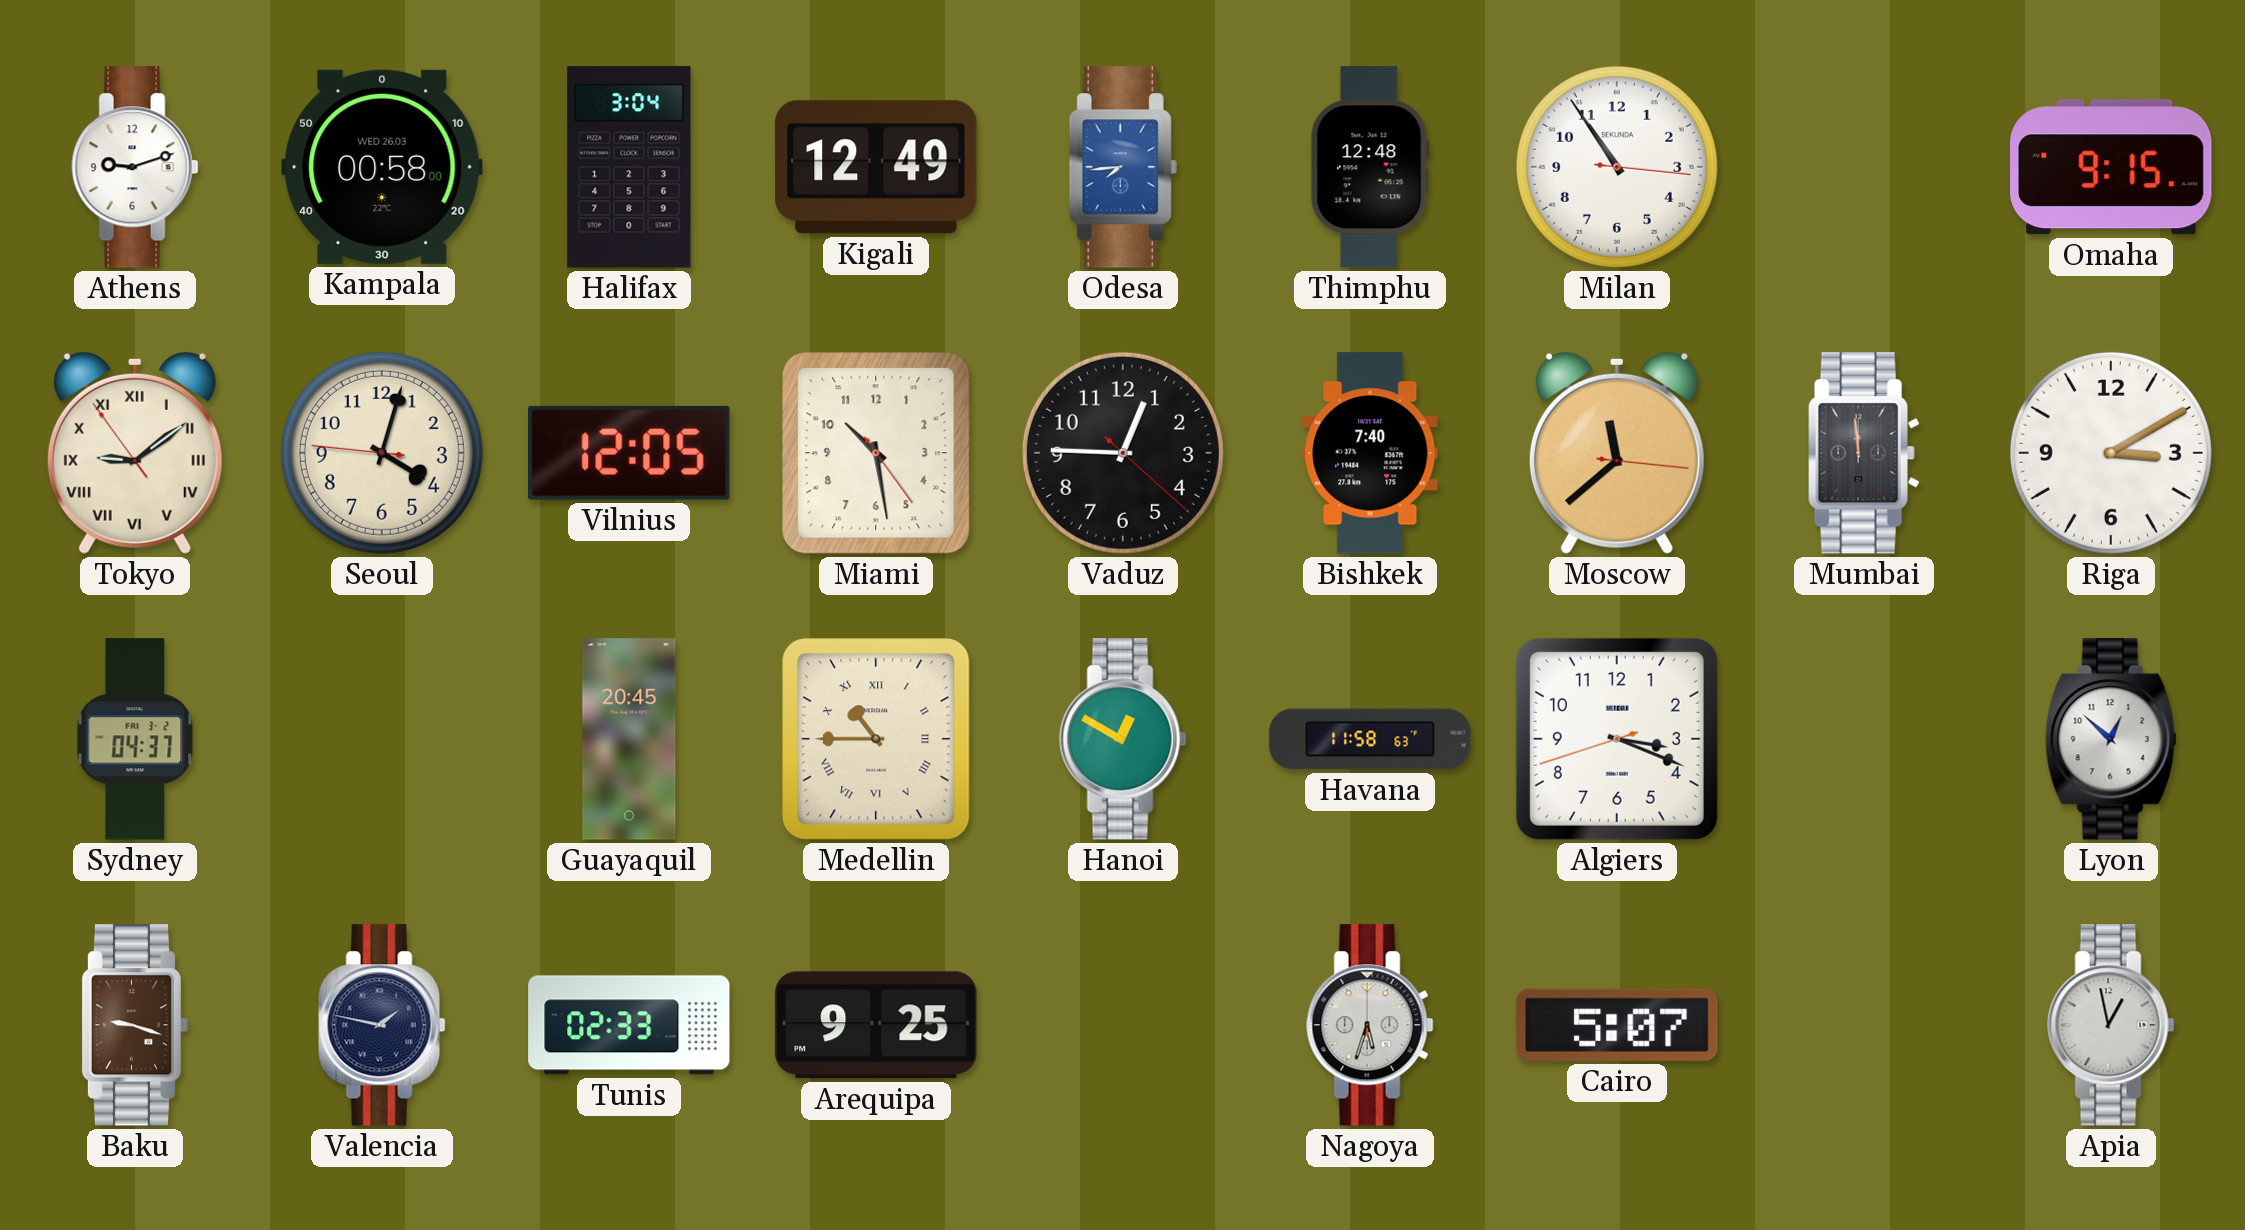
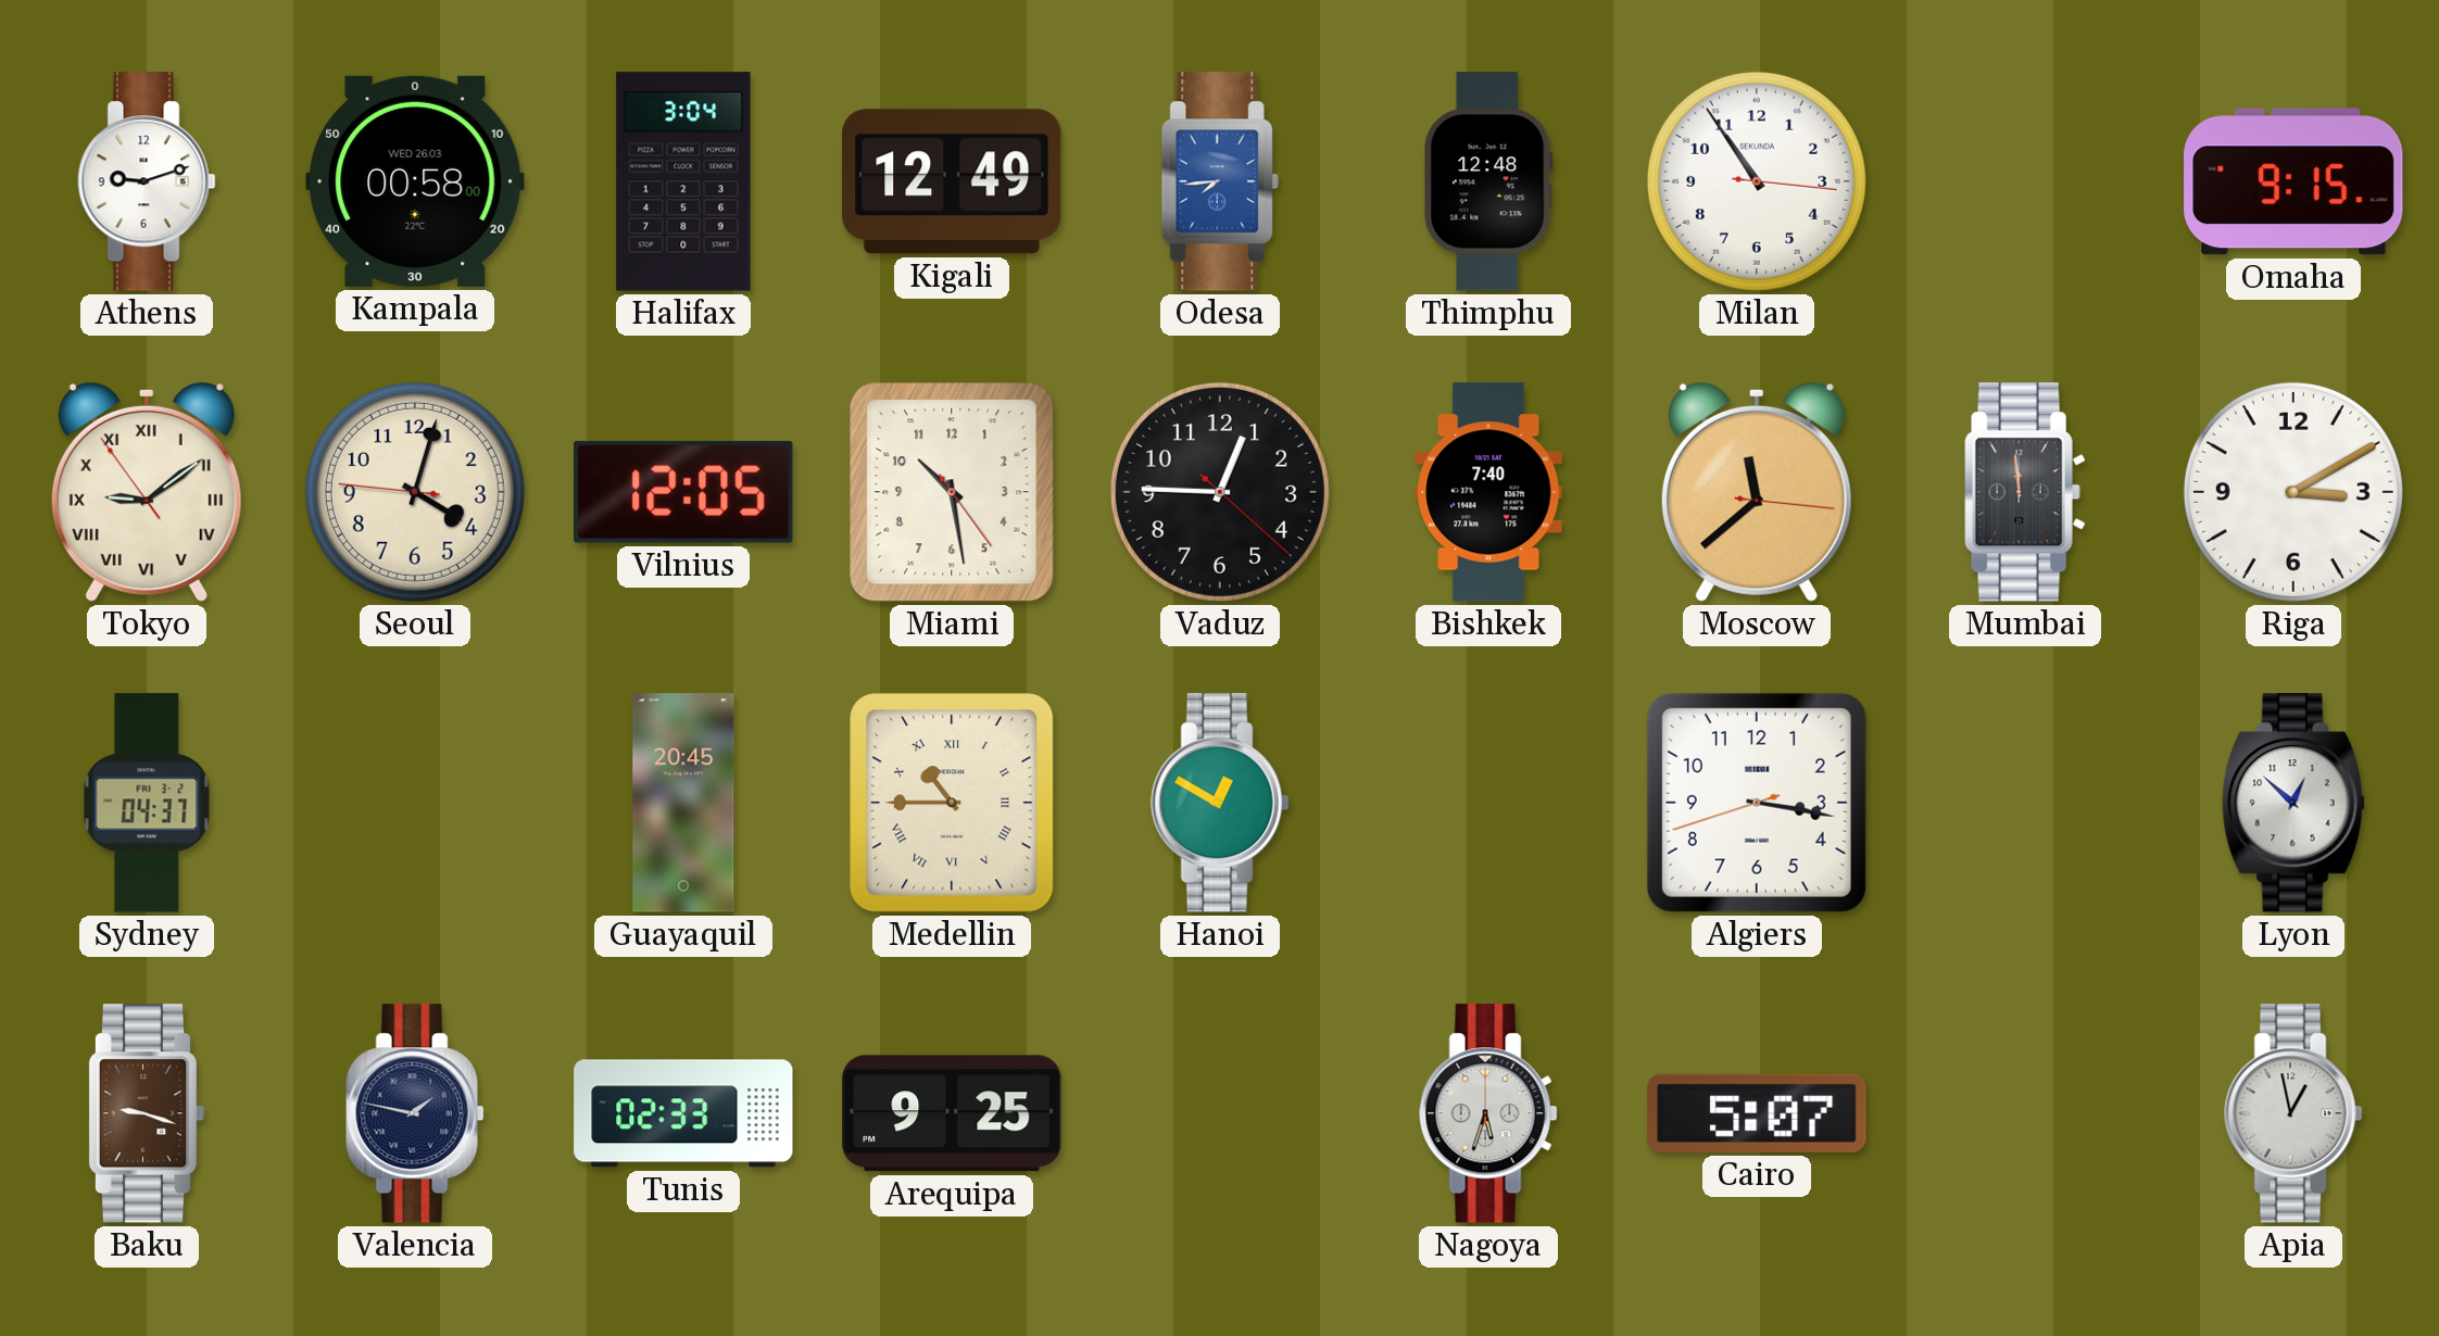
Havana: 11:58 -> none
Algiers: 3:18 -> 3:16
